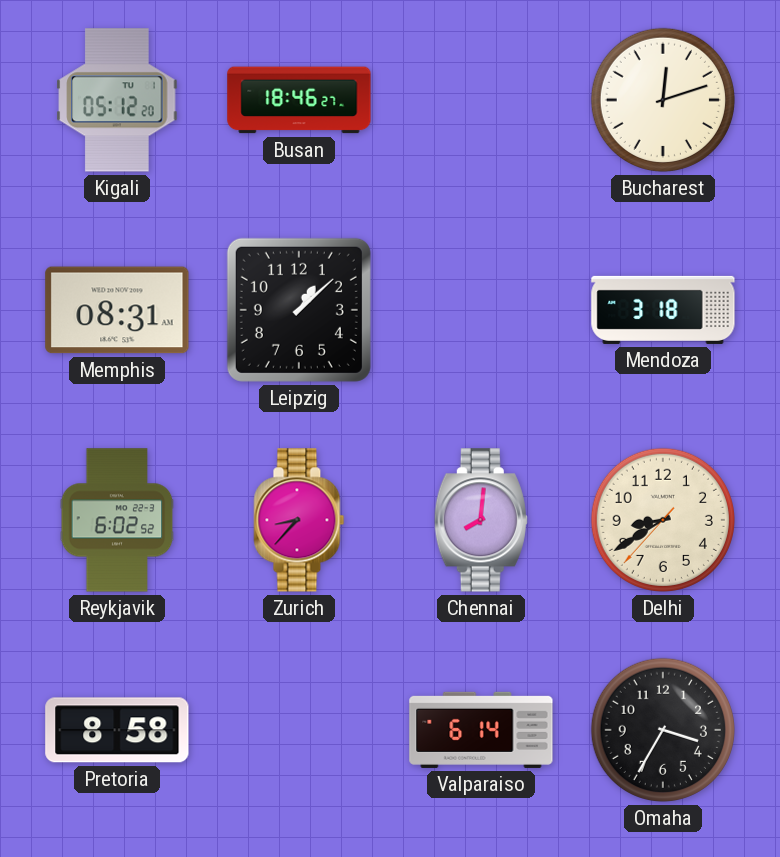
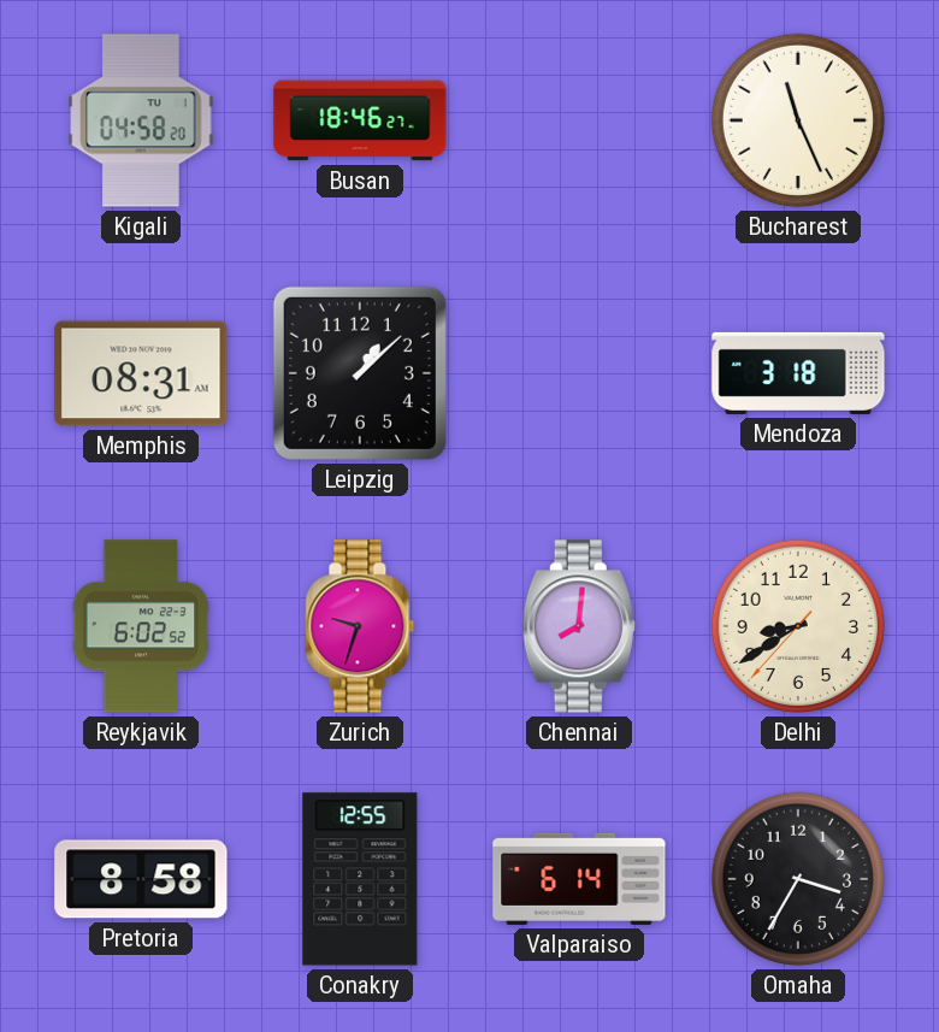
Kigali: 05:12 -> 04:58
Bucharest: 12:12 -> 11:26
Zurich: 8:37 -> 9:33
Conakry: none -> 12:55
